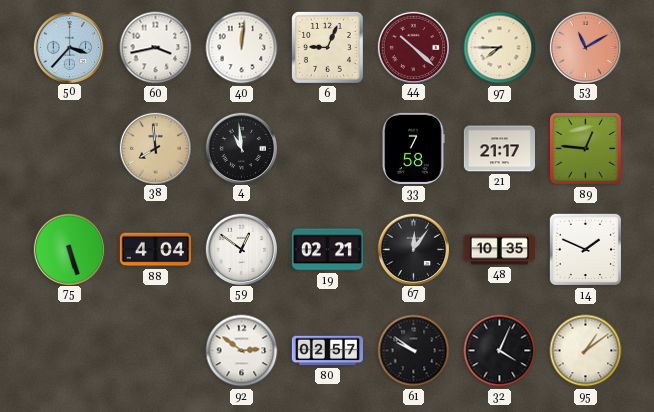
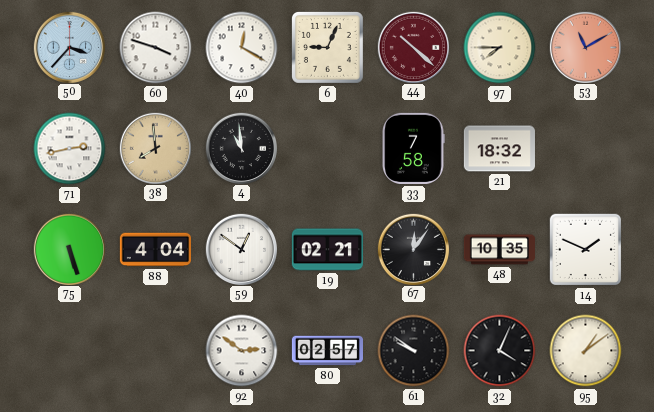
60: 3:43 -> 3:48
40: 12:01 -> 12:20
71: none -> 2:43
21: 21:17 -> 18:32
89: 12:46 -> none
